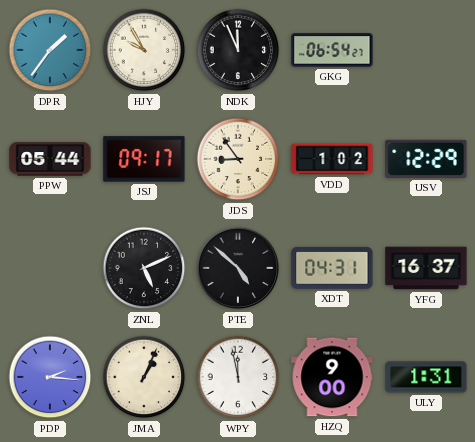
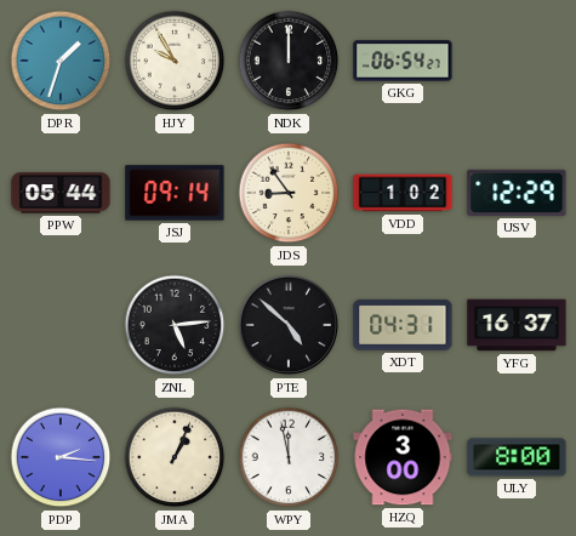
DPR: 1:36 -> 1:33
NDK: 11:56 -> 12:00
JSJ: 09:17 -> 09:14
ZNL: 5:11 -> 5:14
HZQ: 9:00 -> 3:00
ULY: 1:31 -> 8:00
